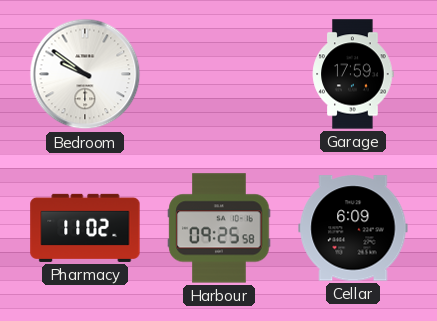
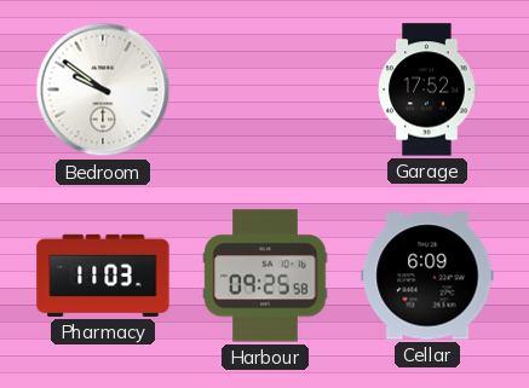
Garage: 17:59 -> 17:52
Pharmacy: 11:02 -> 11:03
